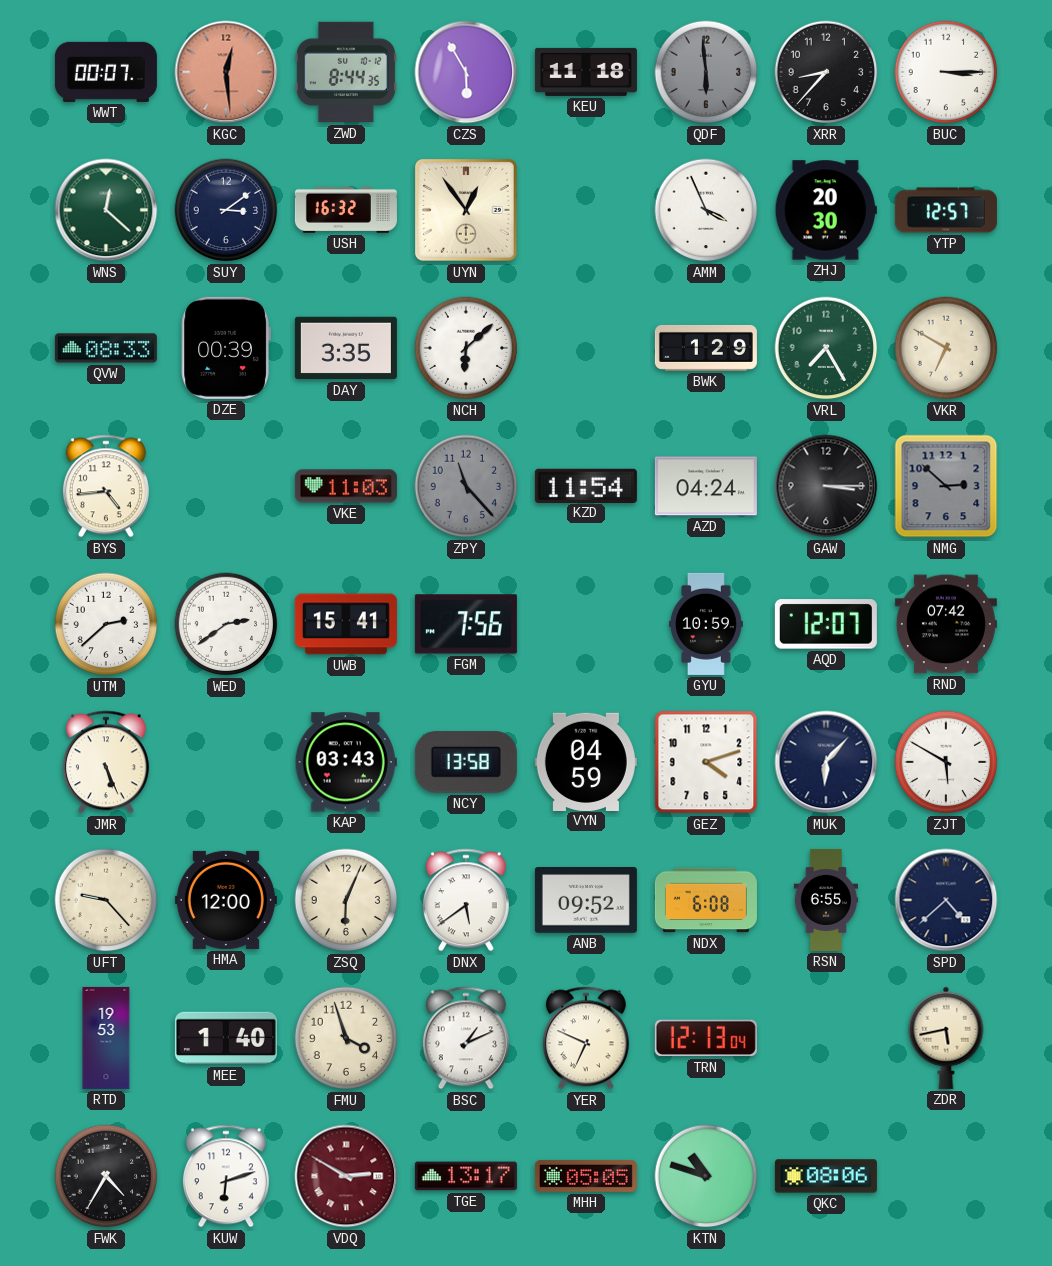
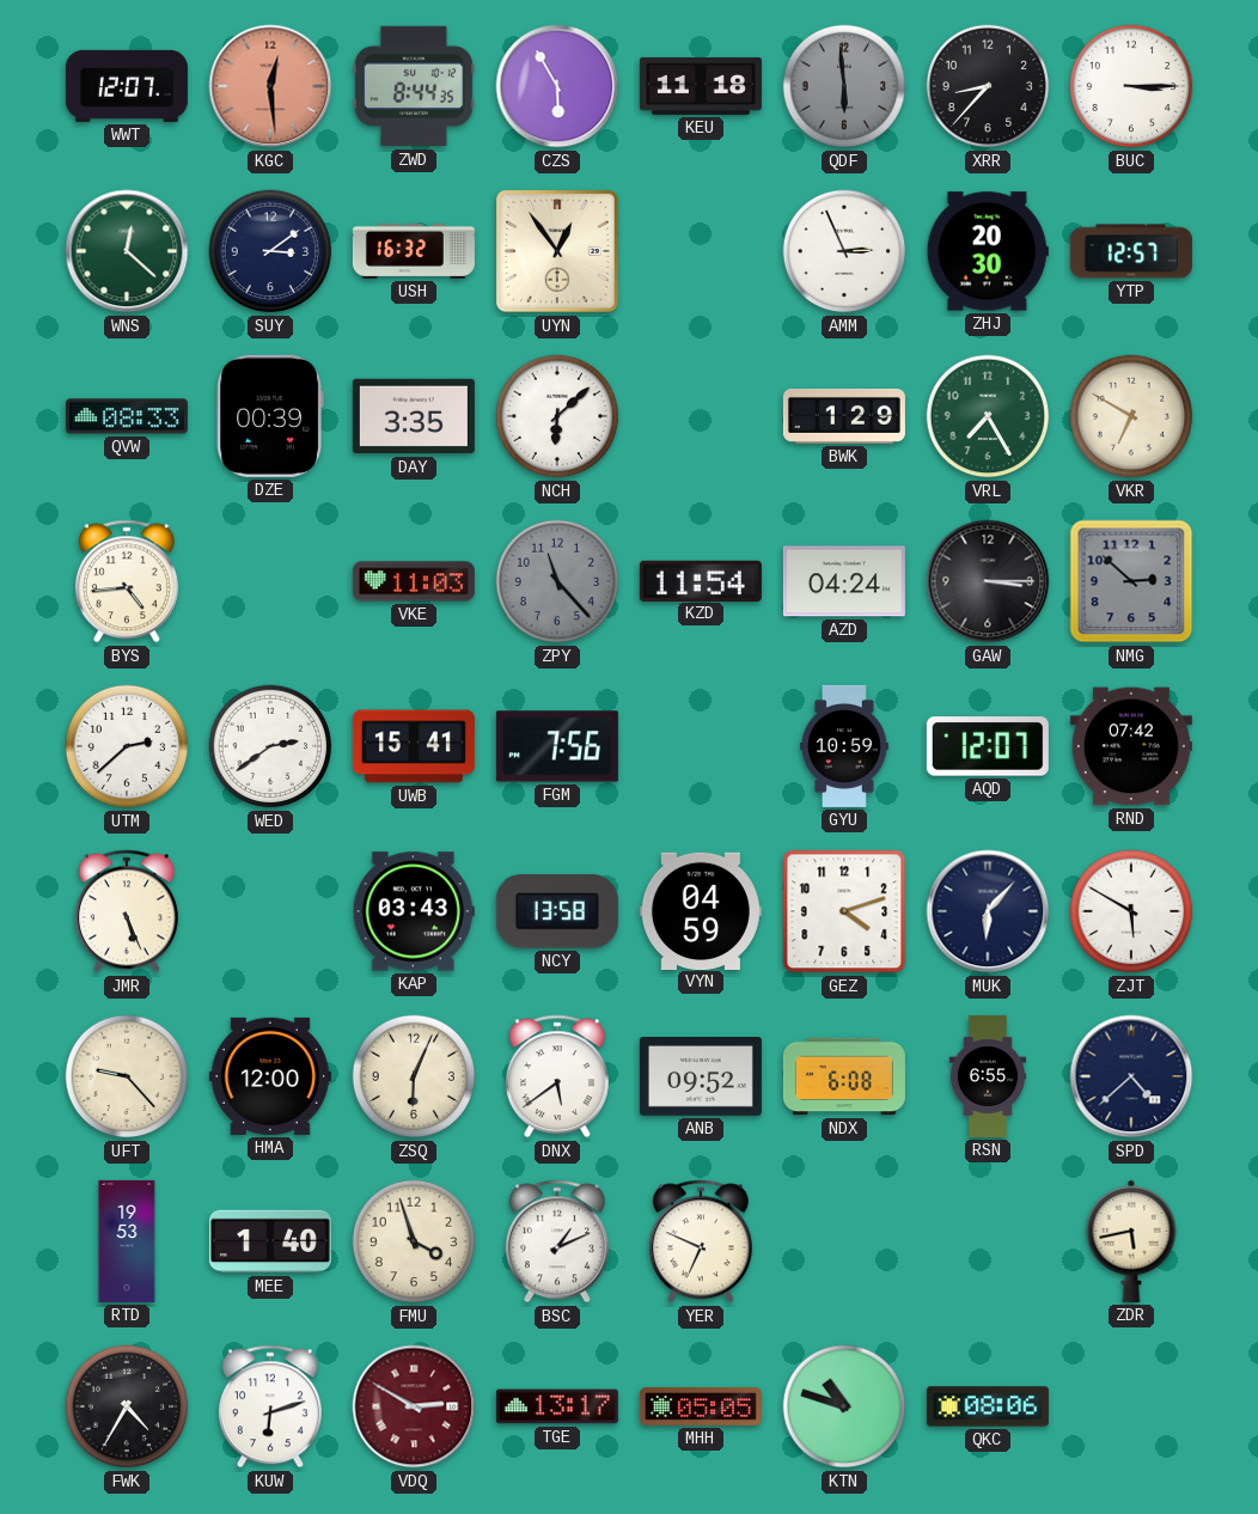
WWT: 00:07 -> 12:07
AMM: 3:56 -> 2:56
TRN: 12:13 -> none
